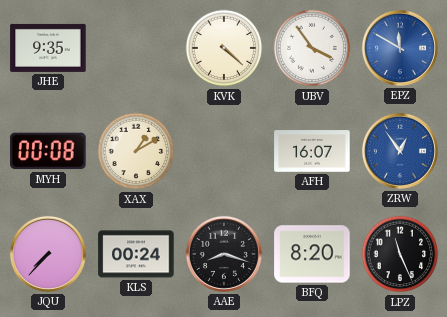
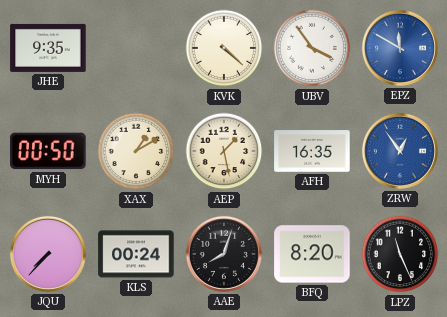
MYH: 00:08 -> 00:50
AEP: none -> 1:28
AFH: 16:07 -> 16:35
AAE: 8:18 -> 8:03
